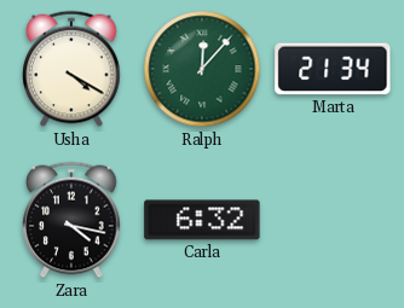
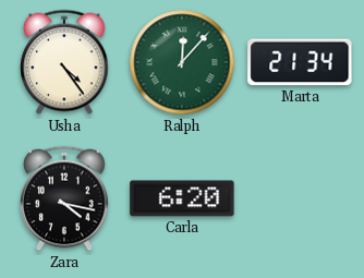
Usha: 4:20 -> 4:24
Carla: 6:32 -> 6:20
